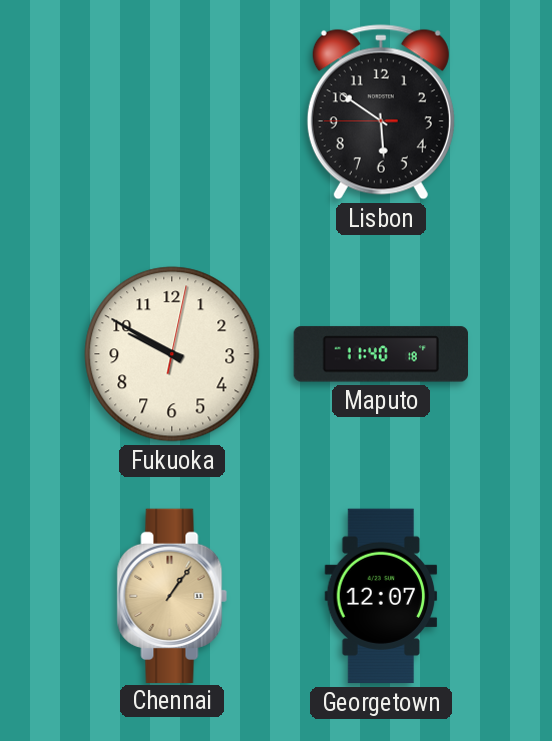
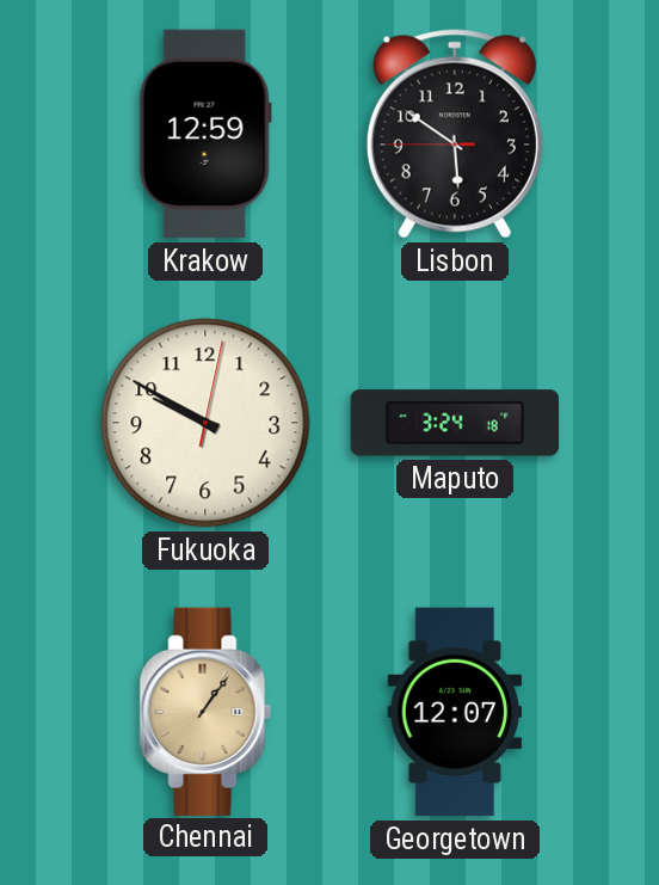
Krakow: none -> 12:59
Maputo: 11:40 -> 3:24
